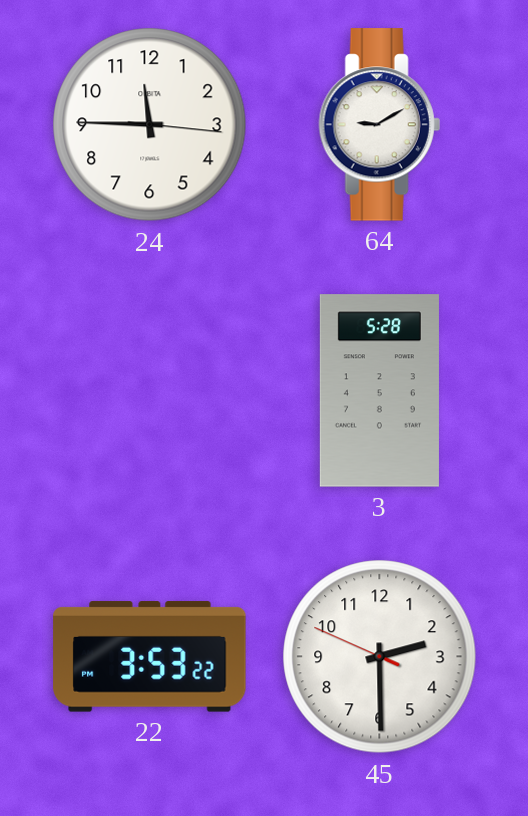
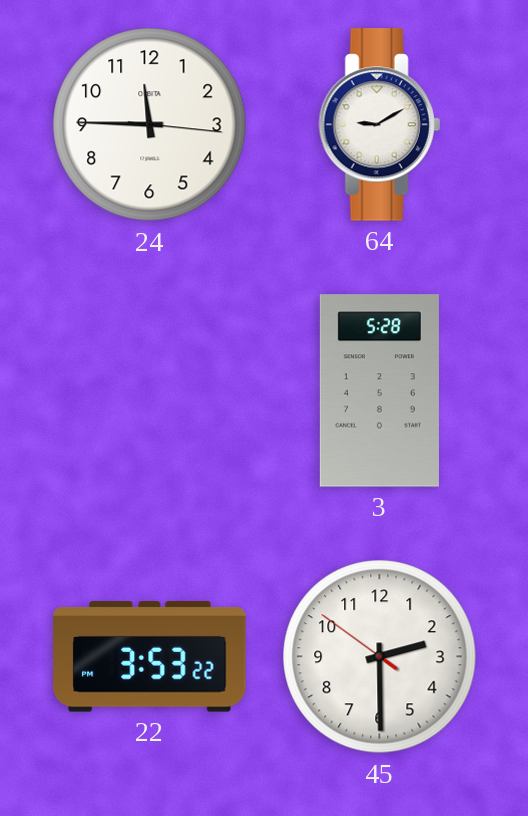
45: 2:29:49 -> 2:29:51
